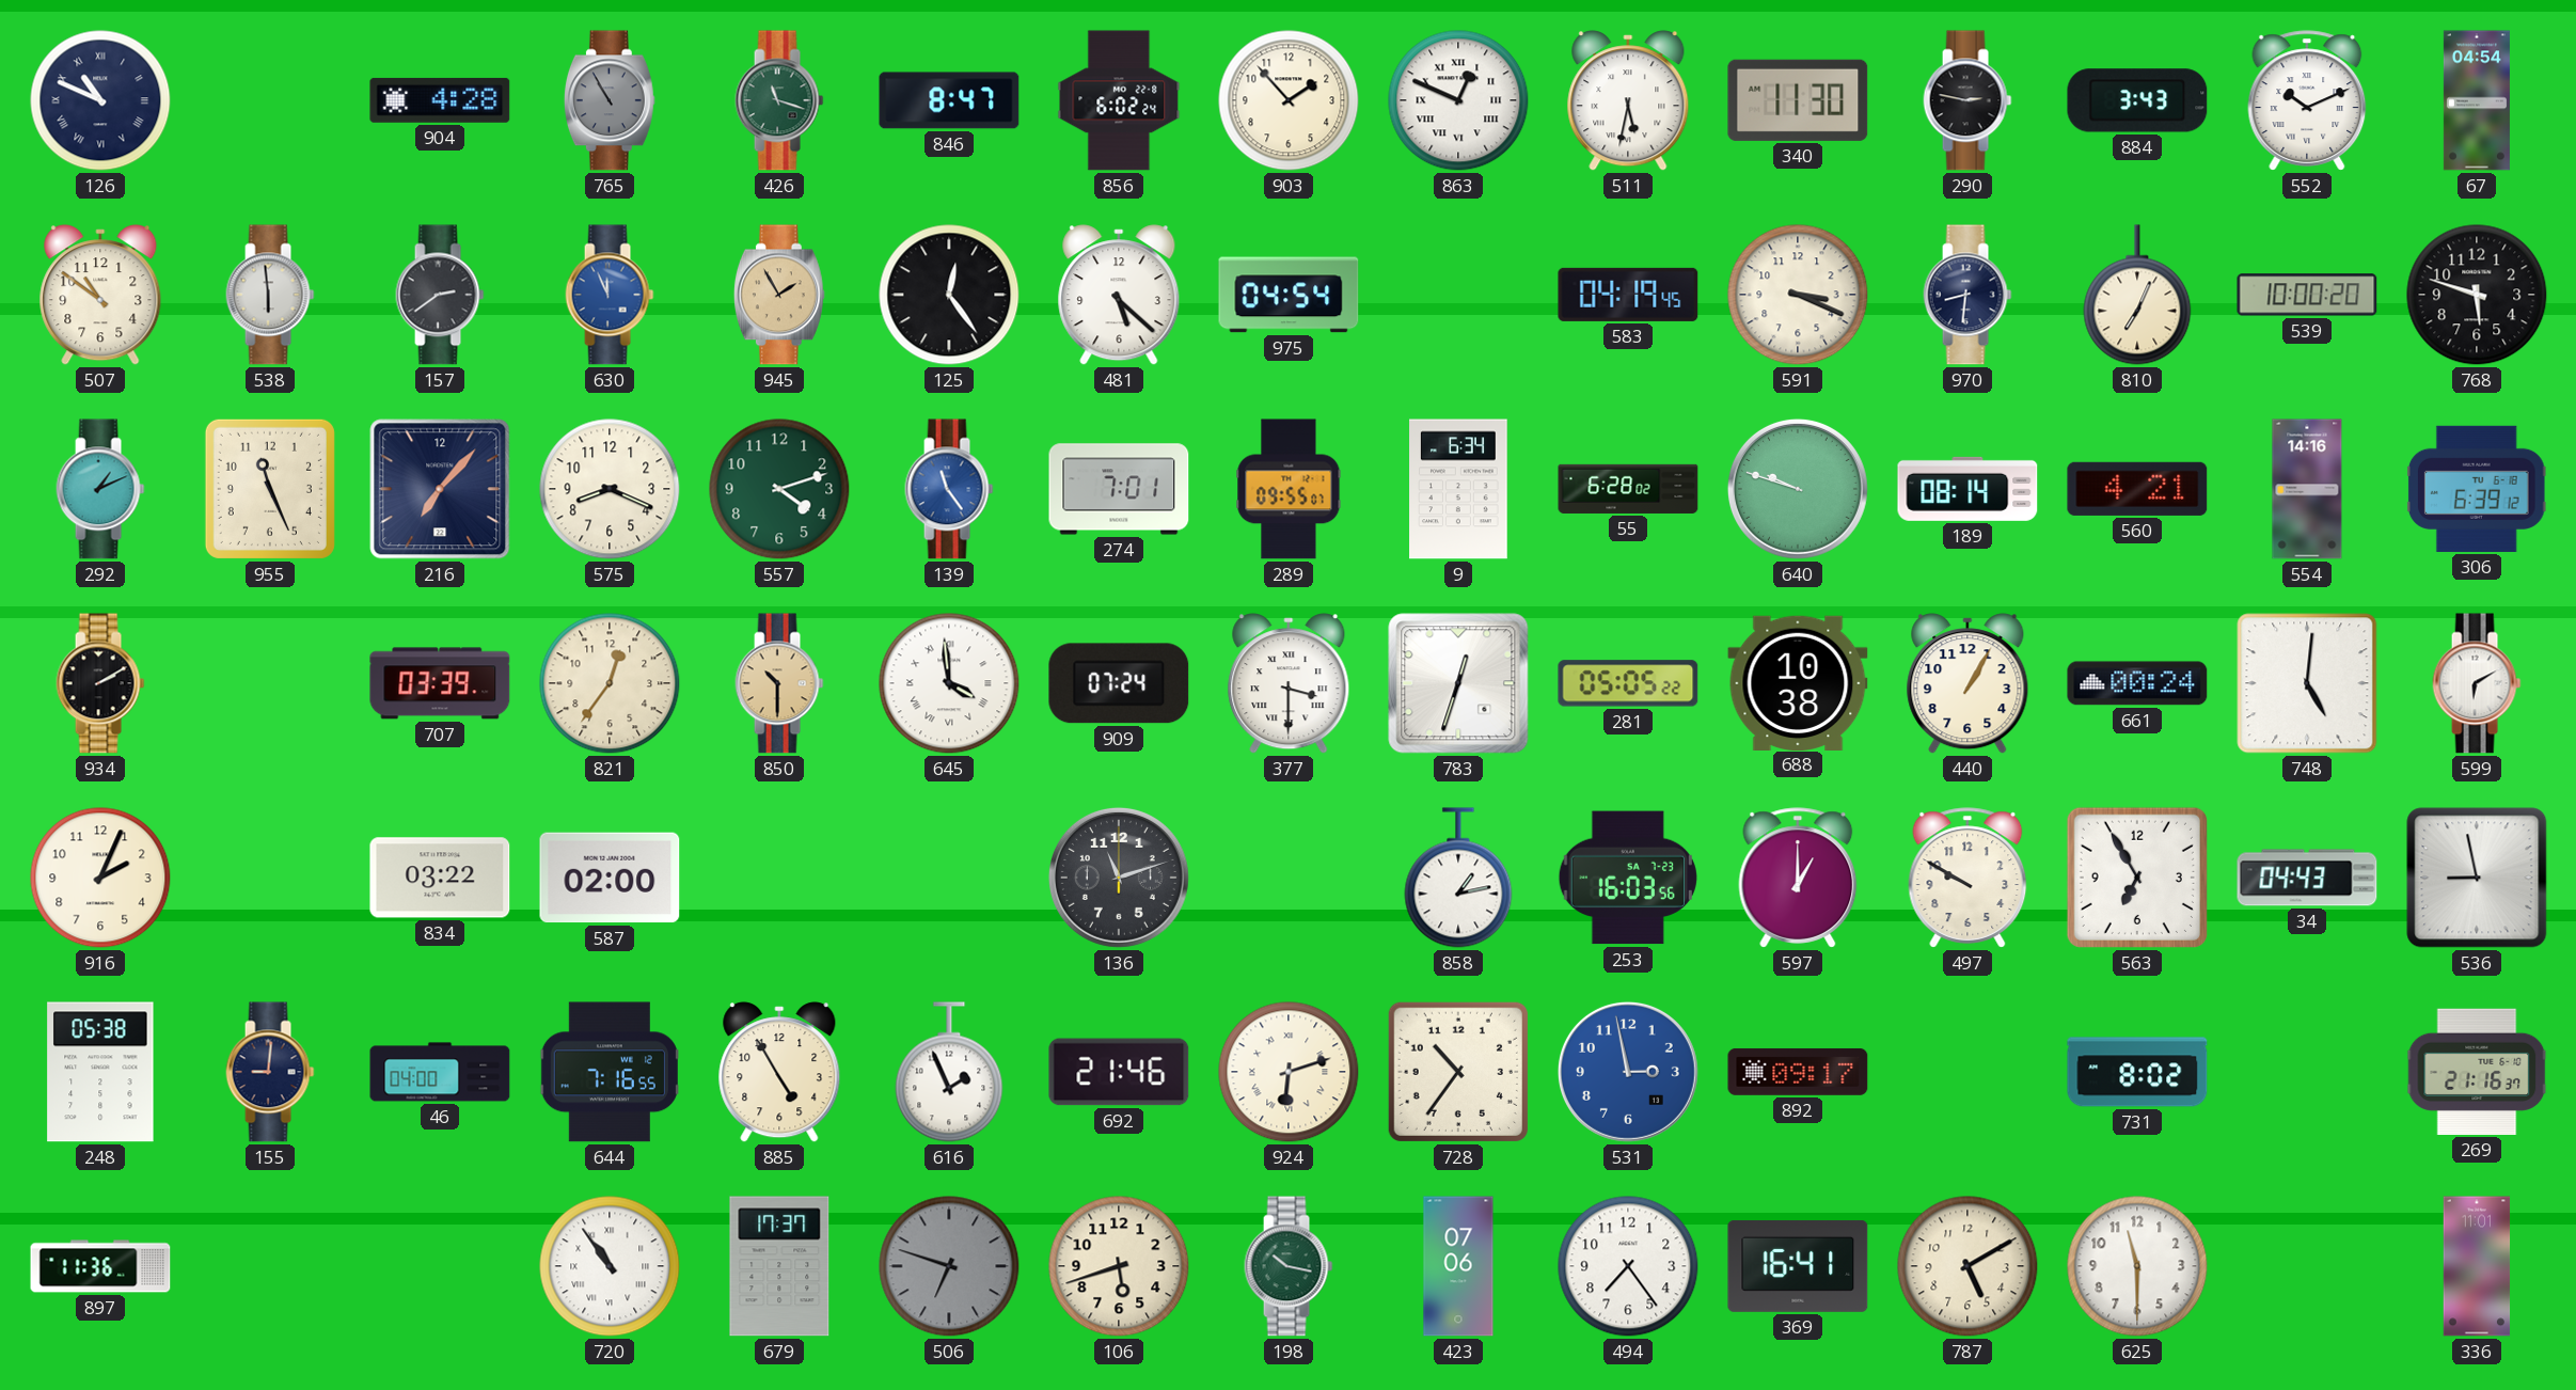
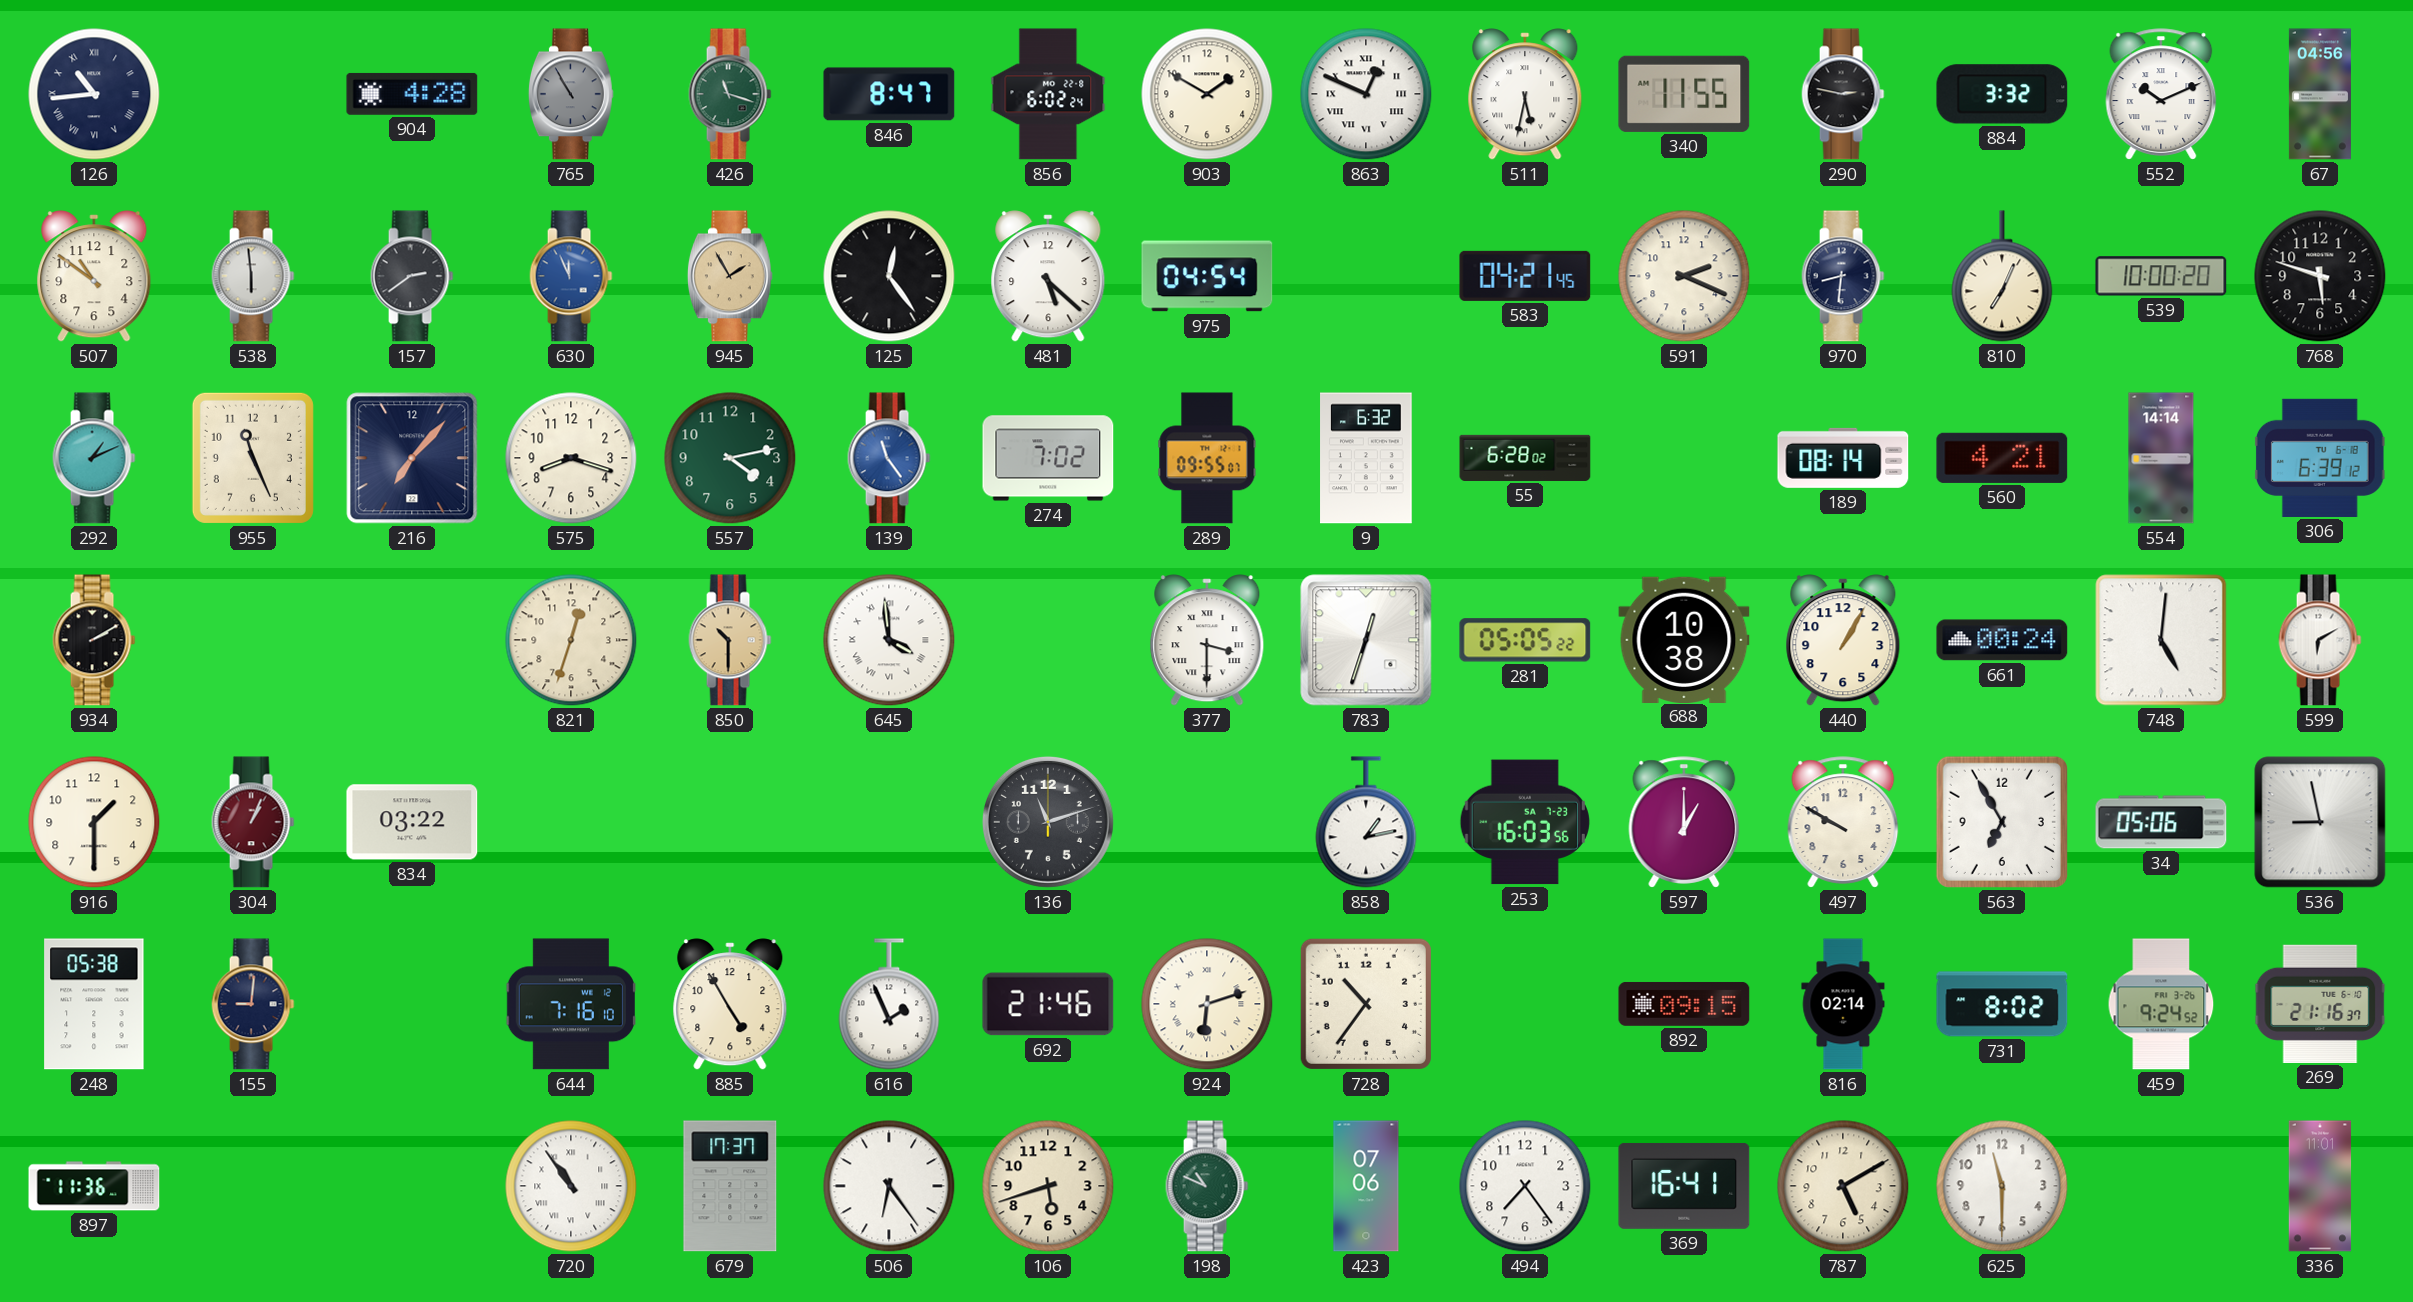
126: 10:49 -> 10:44
903: 1:53 -> 1:50
340: 11:30 -> 11:55
884: 3:43 -> 3:32
67: 04:54 -> 04:56
583: 04:19 -> 04:21
591: 3:19 -> 2:19
575: 8:19 -> 8:18
557: 4:12 -> 4:13
274: 7:01 -> 7:02
9: 6:34 -> 6:32
640: 9:48 -> none
554: 14:16 -> 14:14
707: 03:39 -> none
821: 12:36 -> 12:33
909: 07:24 -> none
916: 2:04 -> 1:30
304: none -> 1:04
587: 02:00 -> none
34: 04:43 -> 05:06
46: 04:00 -> none
644: 7:16:55 -> 7:16:10
531: 2:58 -> none
892: 09:17 -> 09:15
816: none -> 02:14
459: none -> 9:24
506: 6:48 -> 6:24
506 dial: grey -> white
198: 10:17 -> 10:49
